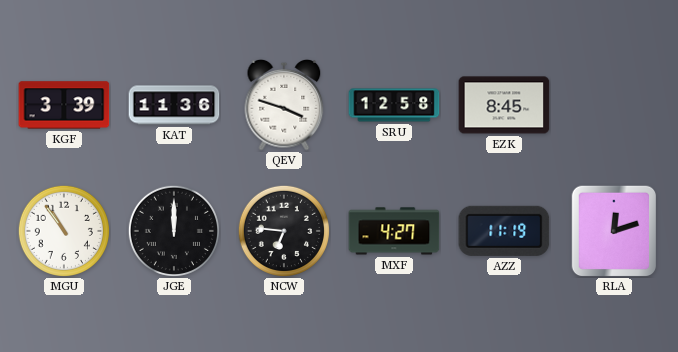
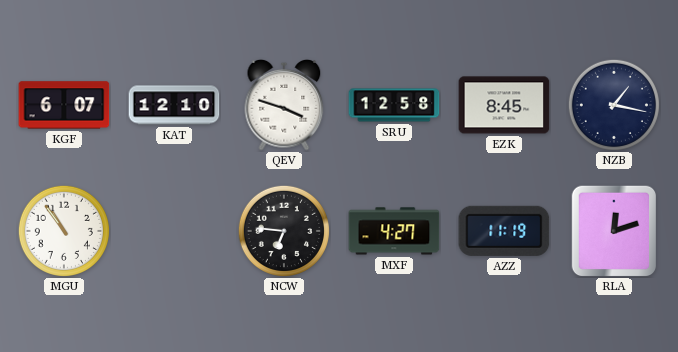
KGF: 3:39 -> 6:07
KAT: 11:36 -> 12:10
NZB: none -> 1:17
JGE: 12:00 -> none
